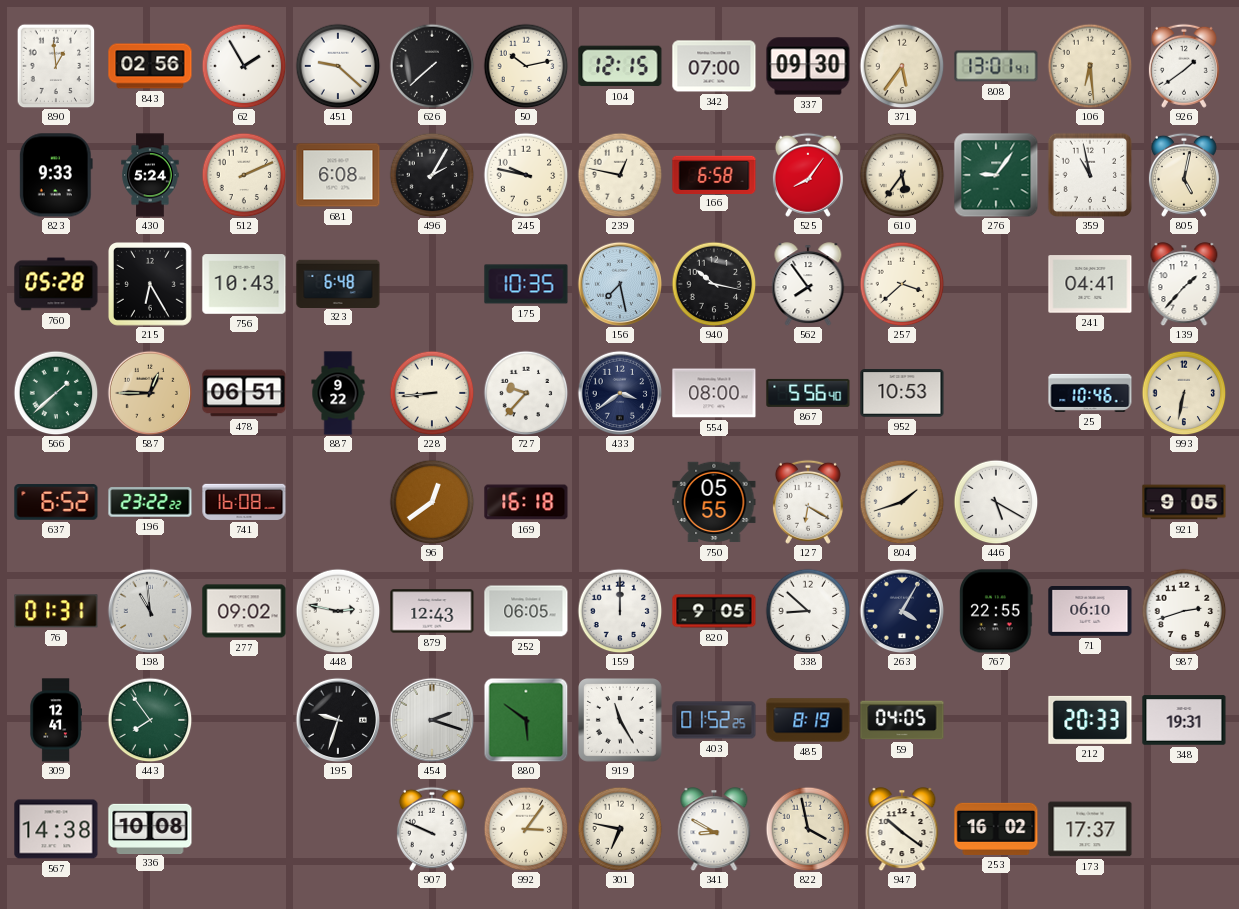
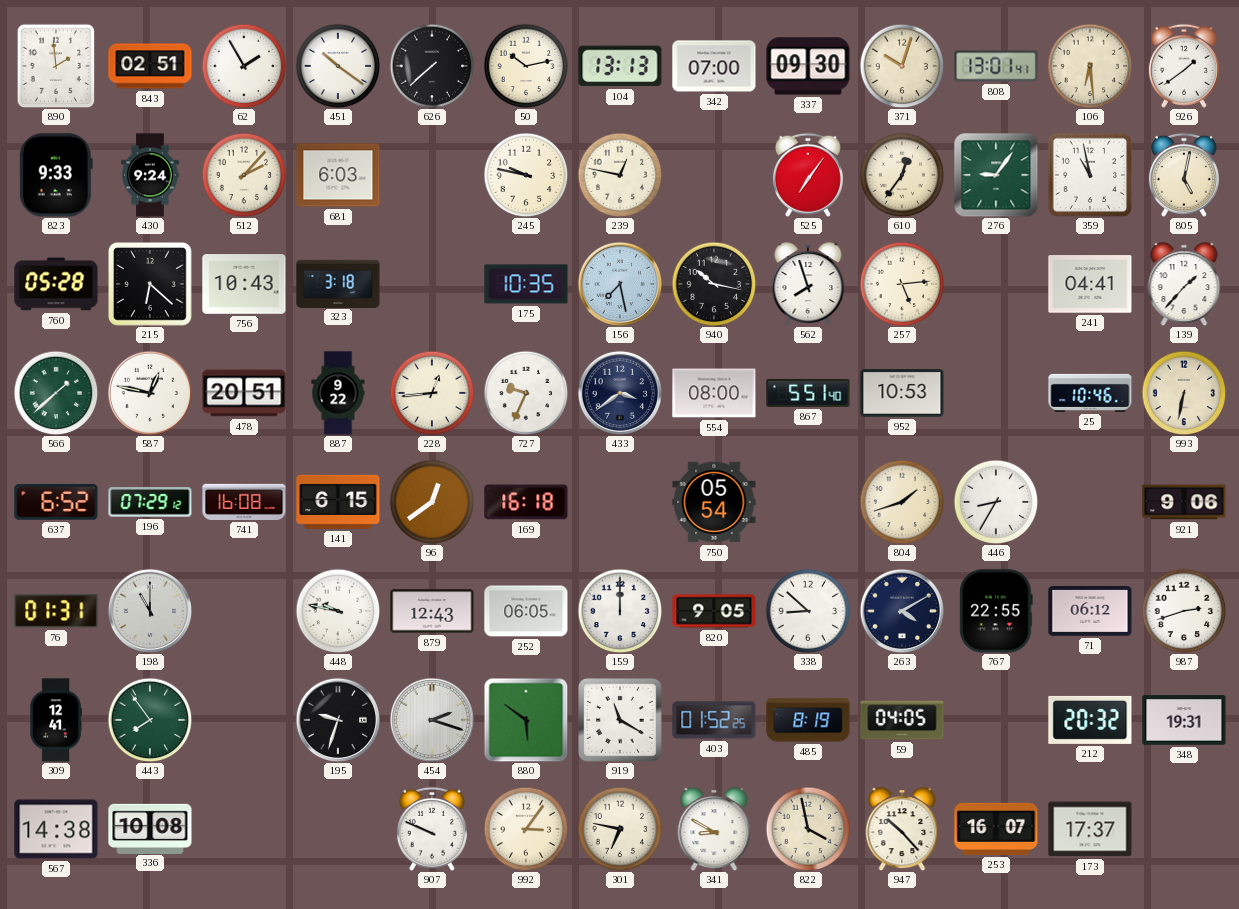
890: 12:59 -> 1:59
843: 02:56 -> 02:51
451: 9:22 -> 10:21
104: 12:15 -> 13:13
371: 5:36 -> 10:03
430: 5:24 -> 9:24
512: 2:11 -> 2:07
681: 6:08 -> 6:03
496: 2:05 -> none
166: 6:58 -> none
525: 8:06 -> 7:06
610: 5:36 -> 12:36
215: 6:25 -> 6:22
323: 6:48 -> 3:18
562: 7:54 -> 7:57
257: 3:38 -> 5:14
587: 12:45 -> 12:47
587 dial: champagne -> white
478: 06:51 -> 20:51
228: 8:44 -> 12:44
727: 9:37 -> 9:34
867: 5:56 -> 5:51
196: 23:22 -> 07:29
141: none -> 6:15
750: 05:55 -> 05:54
127: 6:20 -> none
446: 5:20 -> 8:35
921: 9:05 -> 9:06
198: 10:59 -> 11:00
277: 09:02 -> none
448: 2:47 -> 9:47
263: 4:05 -> 4:10
71: 06:10 -> 06:12
919: 11:25 -> 11:20
212: 20:33 -> 20:32
947: 10:21 -> 10:23
253: 16:02 -> 16:07
